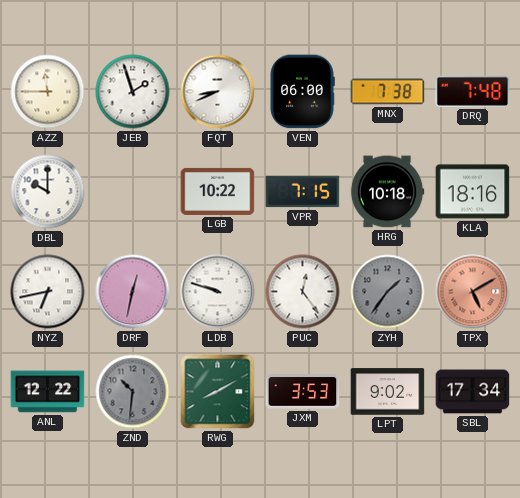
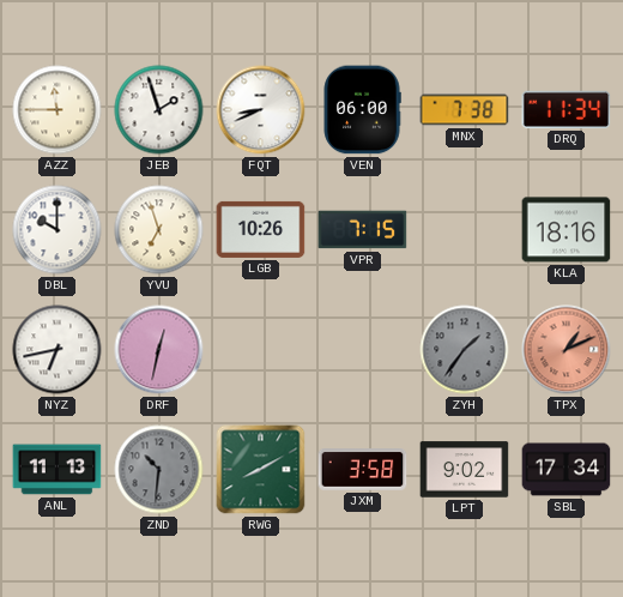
DRQ: 7:48 -> 11:34
YVU: none -> 6:57
LGB: 10:22 -> 10:26
HRG: 10:18 -> none
LDB: 9:48 -> none
PUC: 12:24 -> none
TPX: 5:10 -> 1:11
ANL: 12:22 -> 11:13
JXM: 3:53 -> 3:58
